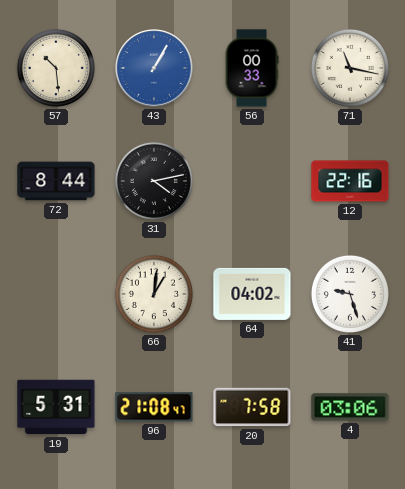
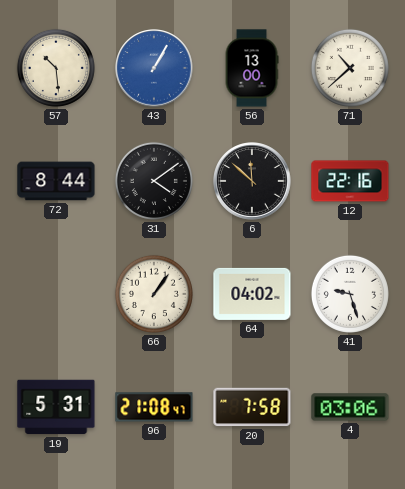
56: 00:33 -> 13:00
71: 11:17 -> 10:38
31: 4:13 -> 4:09
6: none -> 11:52
66: 1:01 -> 1:06
